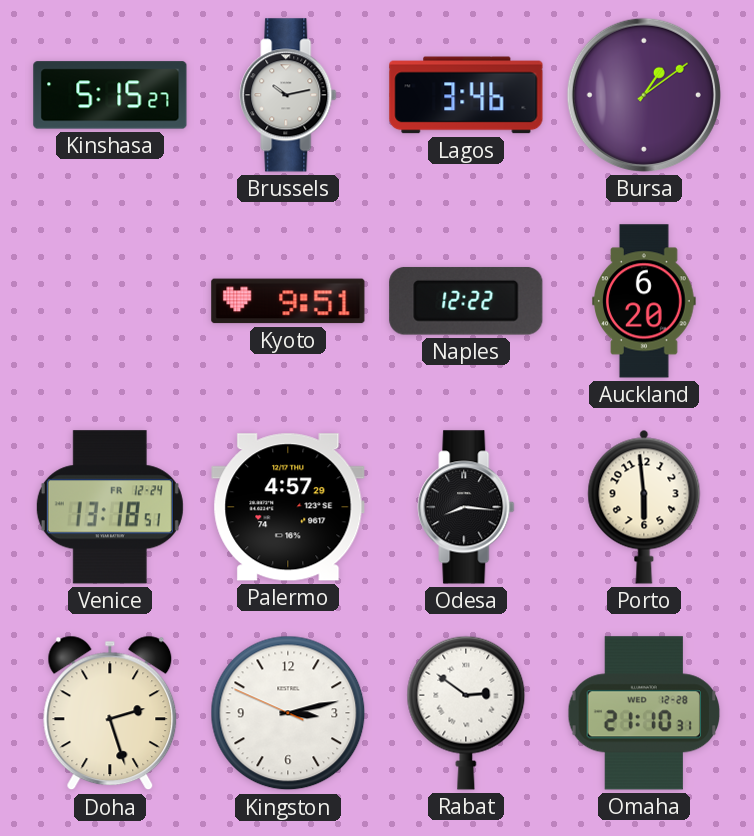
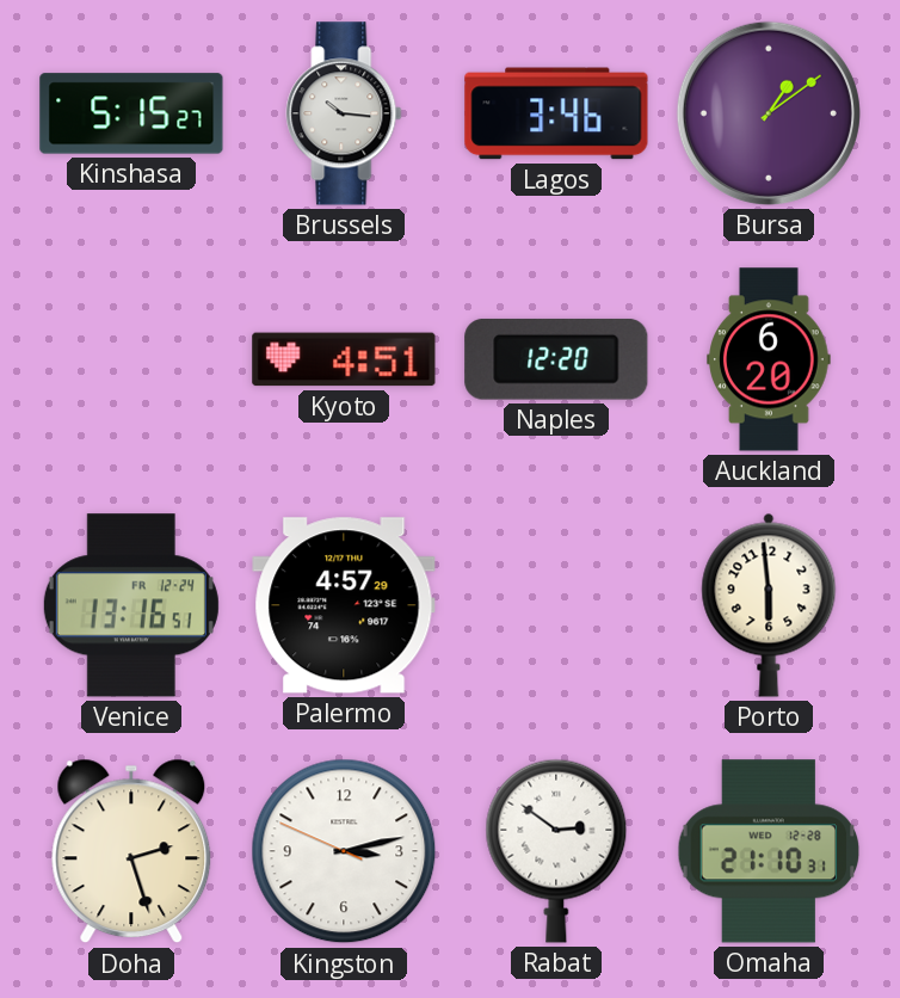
Brussels: 10:13 -> 10:16
Kyoto: 9:51 -> 4:51
Naples: 12:22 -> 12:20
Venice: 13:18 -> 13:16
Odesa: 8:16 -> none
